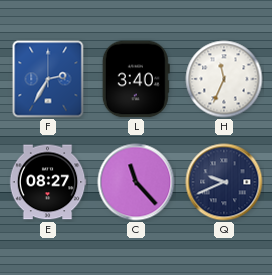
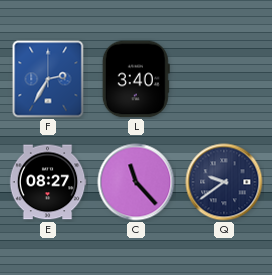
H: 11:34 -> none
Q: 9:41 -> 9:39
